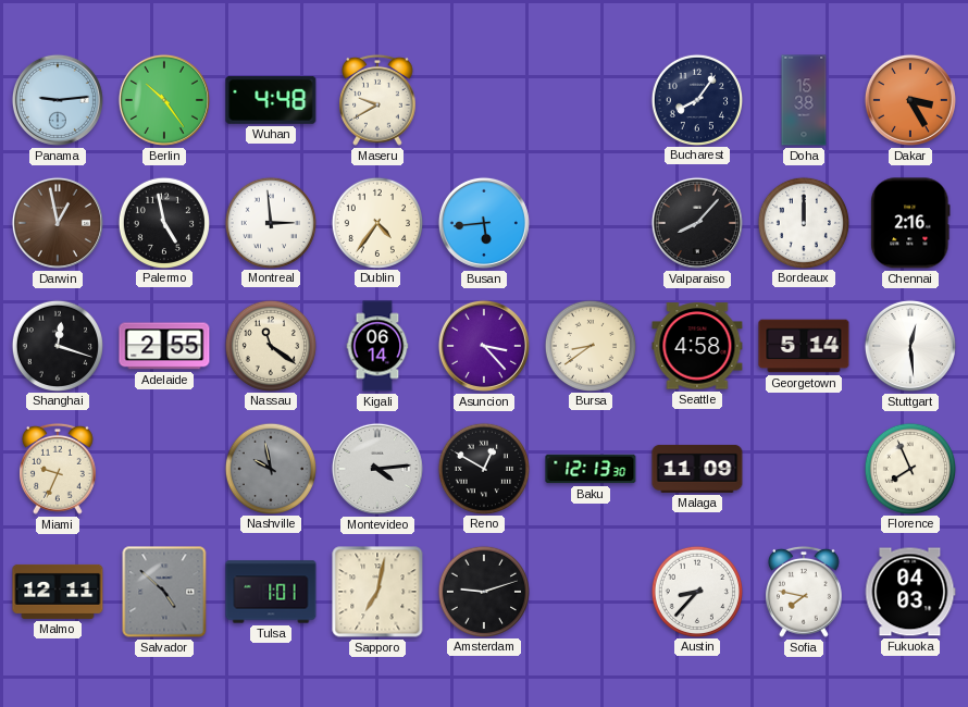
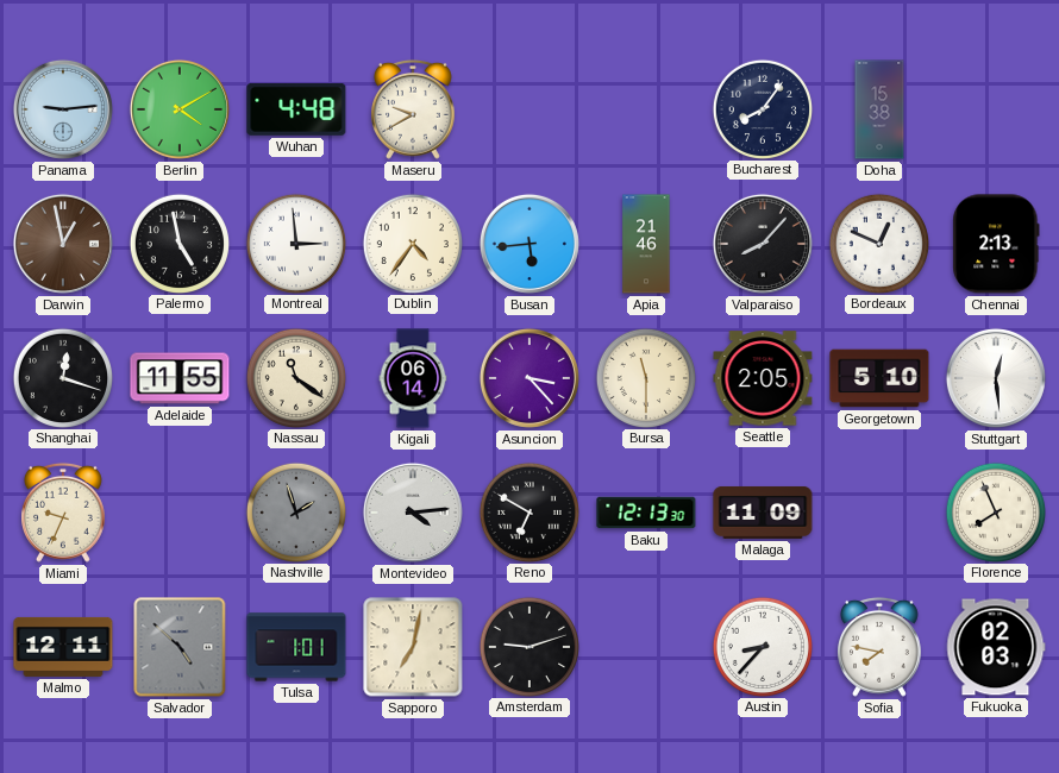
Berlin: 10:24 -> 4:10
Dakar: 3:25 -> none
Apia: none -> 21:46
Bordeaux: 12:00 -> 12:49
Chennai: 2:16 -> 2:13
Adelaide: 2:55 -> 11:55
Bursa: 8:39 -> 11:30
Seattle: 4:58 -> 2:05
Georgetown: 5:14 -> 5:10
Nashville: 9:58 -> 1:57
Reno: 12:50 -> 6:50
Fukuoka: 04:03 -> 02:03
